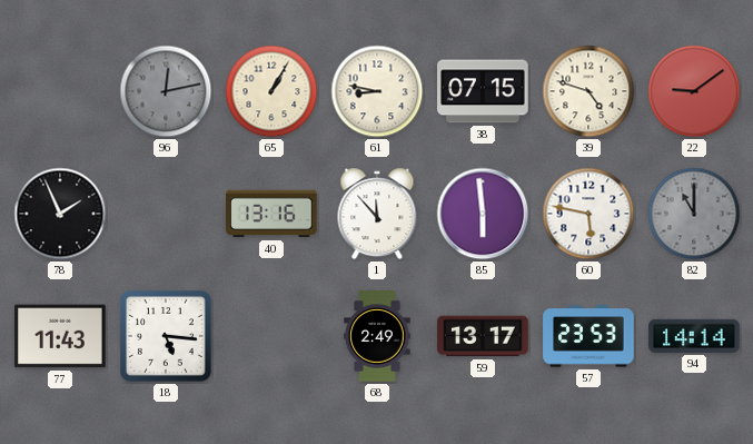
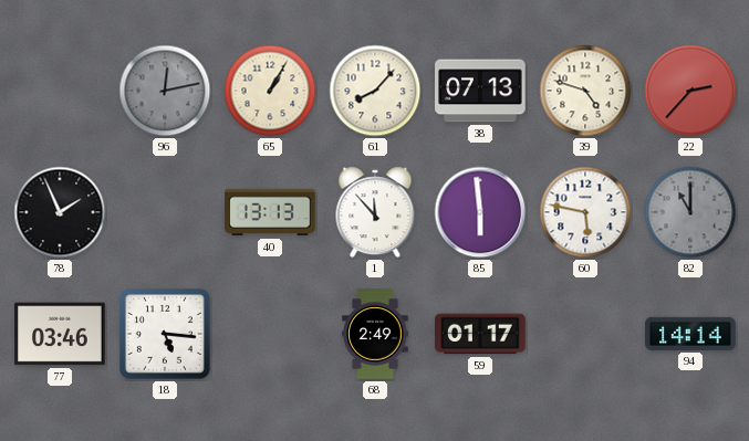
61: 8:47 -> 8:07
38: 07:15 -> 07:13
22: 9:09 -> 2:37
40: 13:16 -> 13:13
77: 11:43 -> 03:46
59: 13:17 -> 01:17
57: 23:53 -> none
